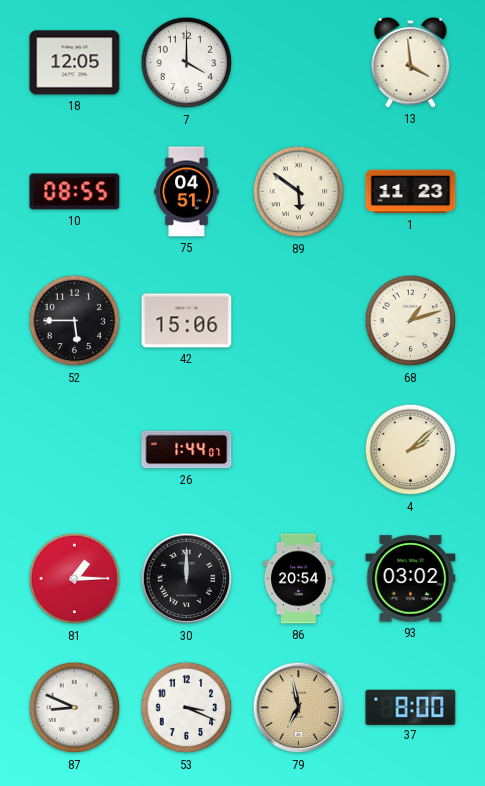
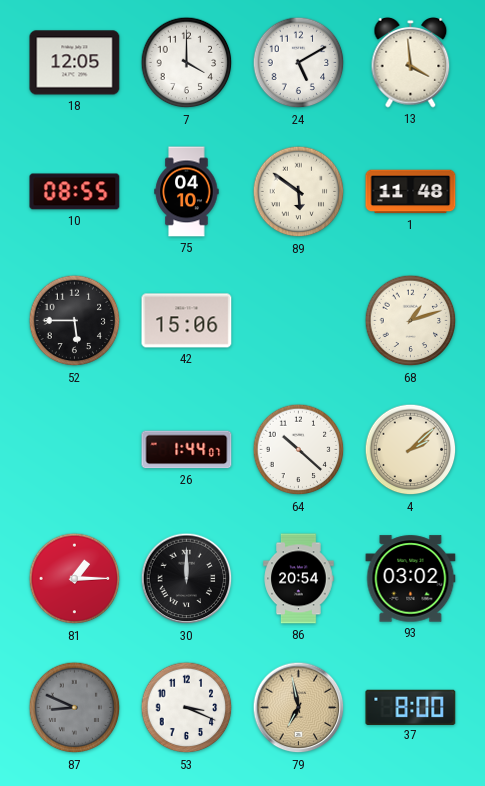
24: none -> 5:10
75: 04:51 -> 04:10
1: 11:23 -> 11:48
64: none -> 10:22
87 dial: white -> grey
